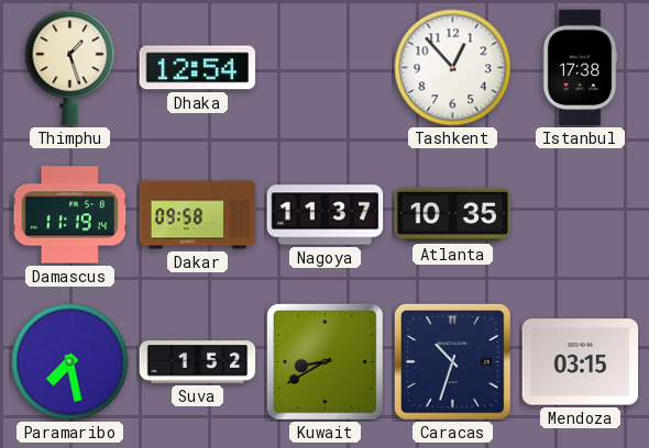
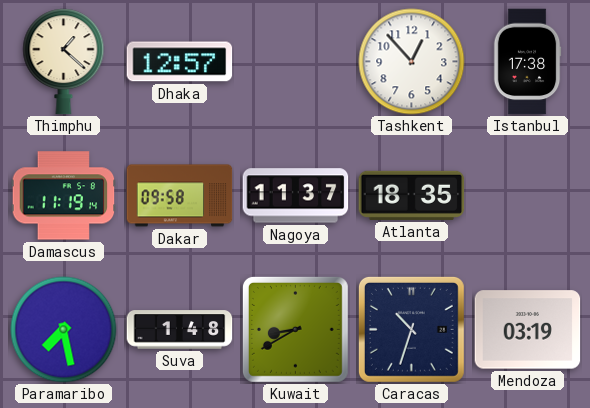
Thimphu: 1:27 -> 1:22
Dhaka: 12:54 -> 12:57
Atlanta: 10:35 -> 18:35
Suva: 1:52 -> 1:48
Mendoza: 03:15 -> 03:19
